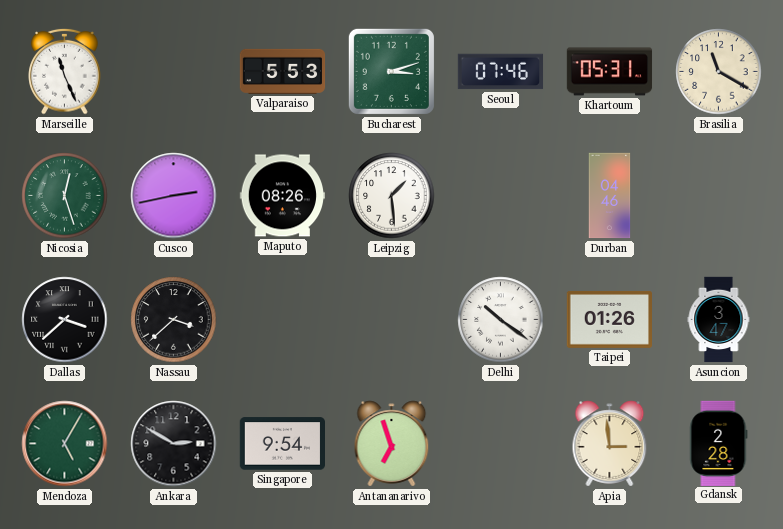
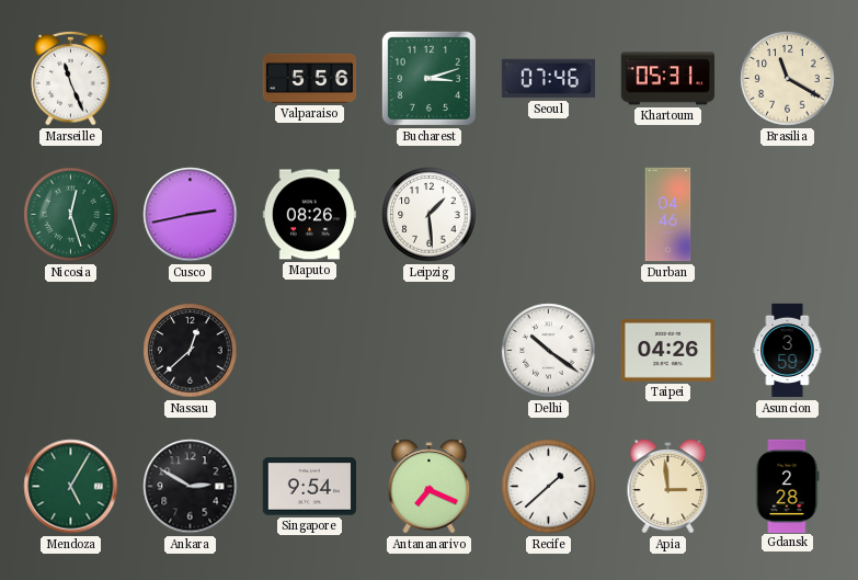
Valparaiso: 5:53 -> 5:56
Dallas: 3:38 -> none
Nassau: 3:38 -> 12:38
Taipei: 01:26 -> 04:26
Asuncion: 3:47 -> 3:59
Antananarivo: 6:57 -> 7:19
Recife: none -> 1:38
